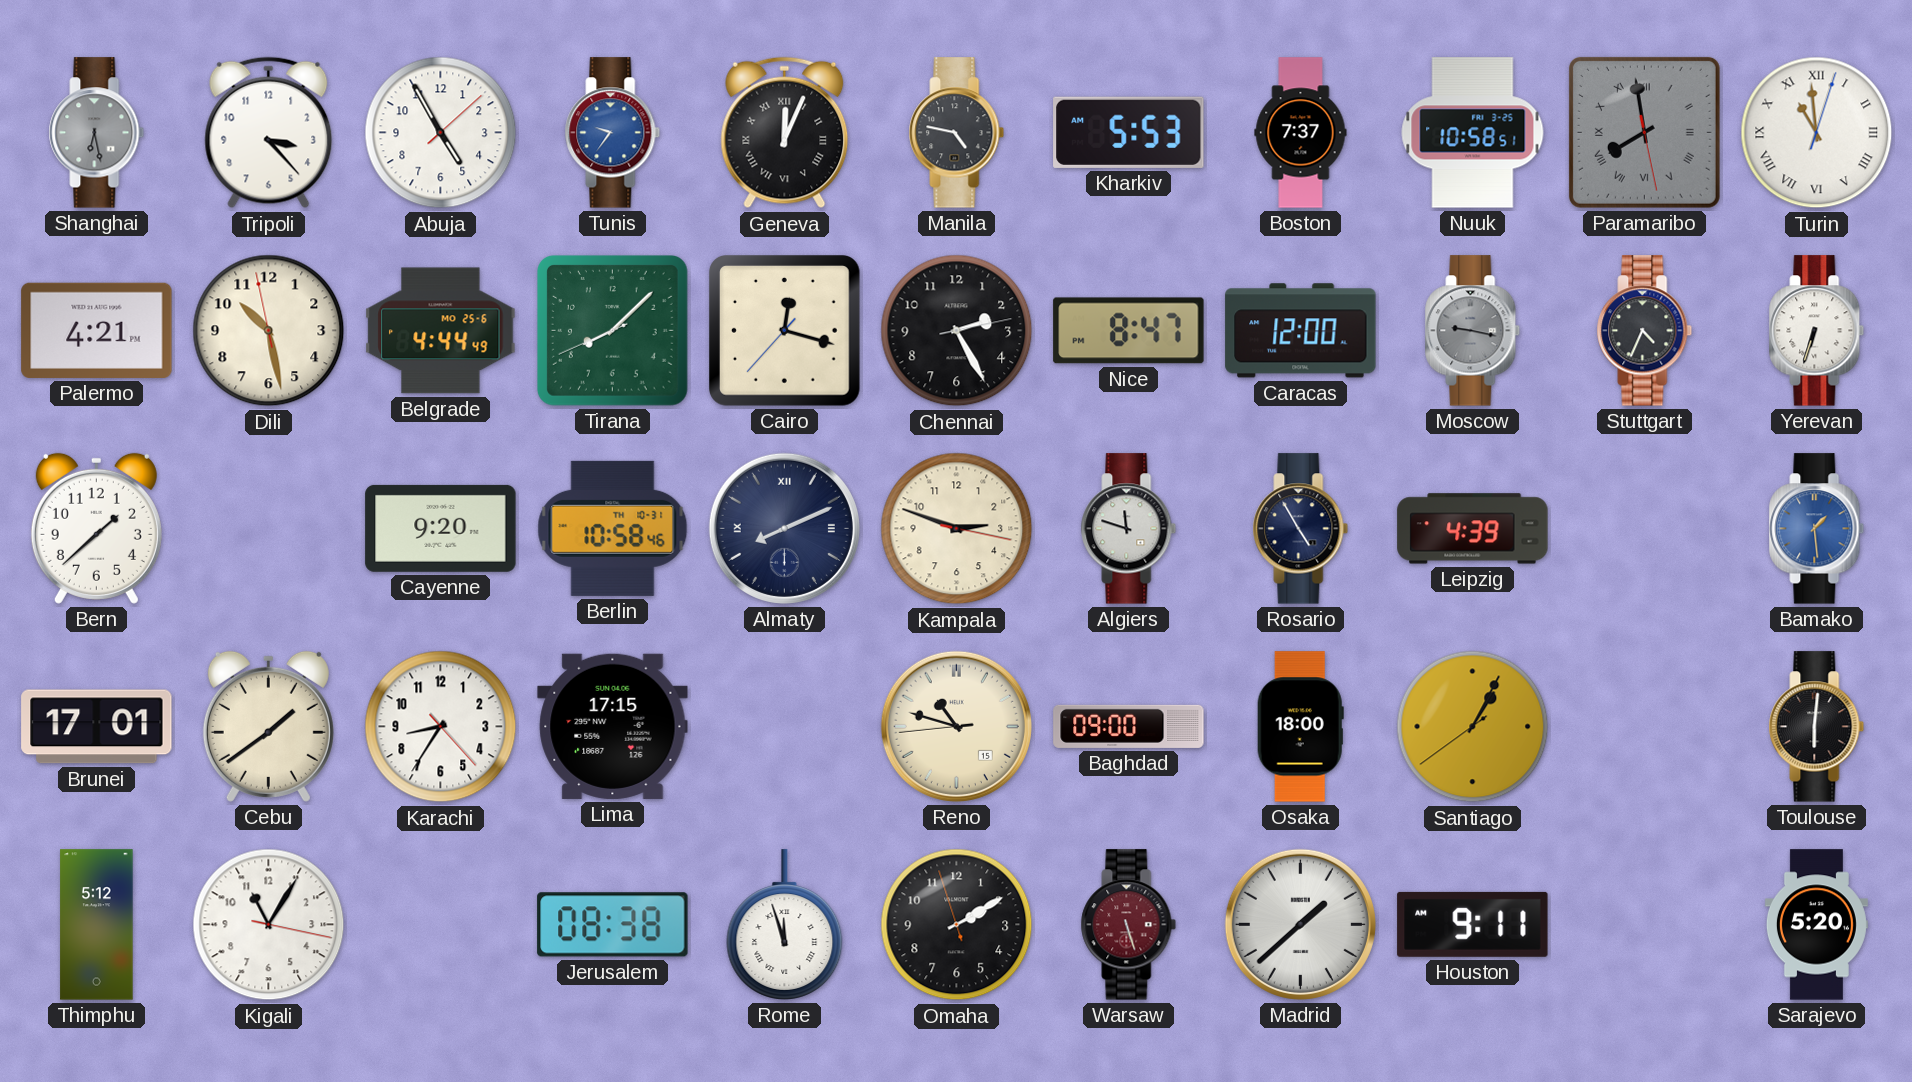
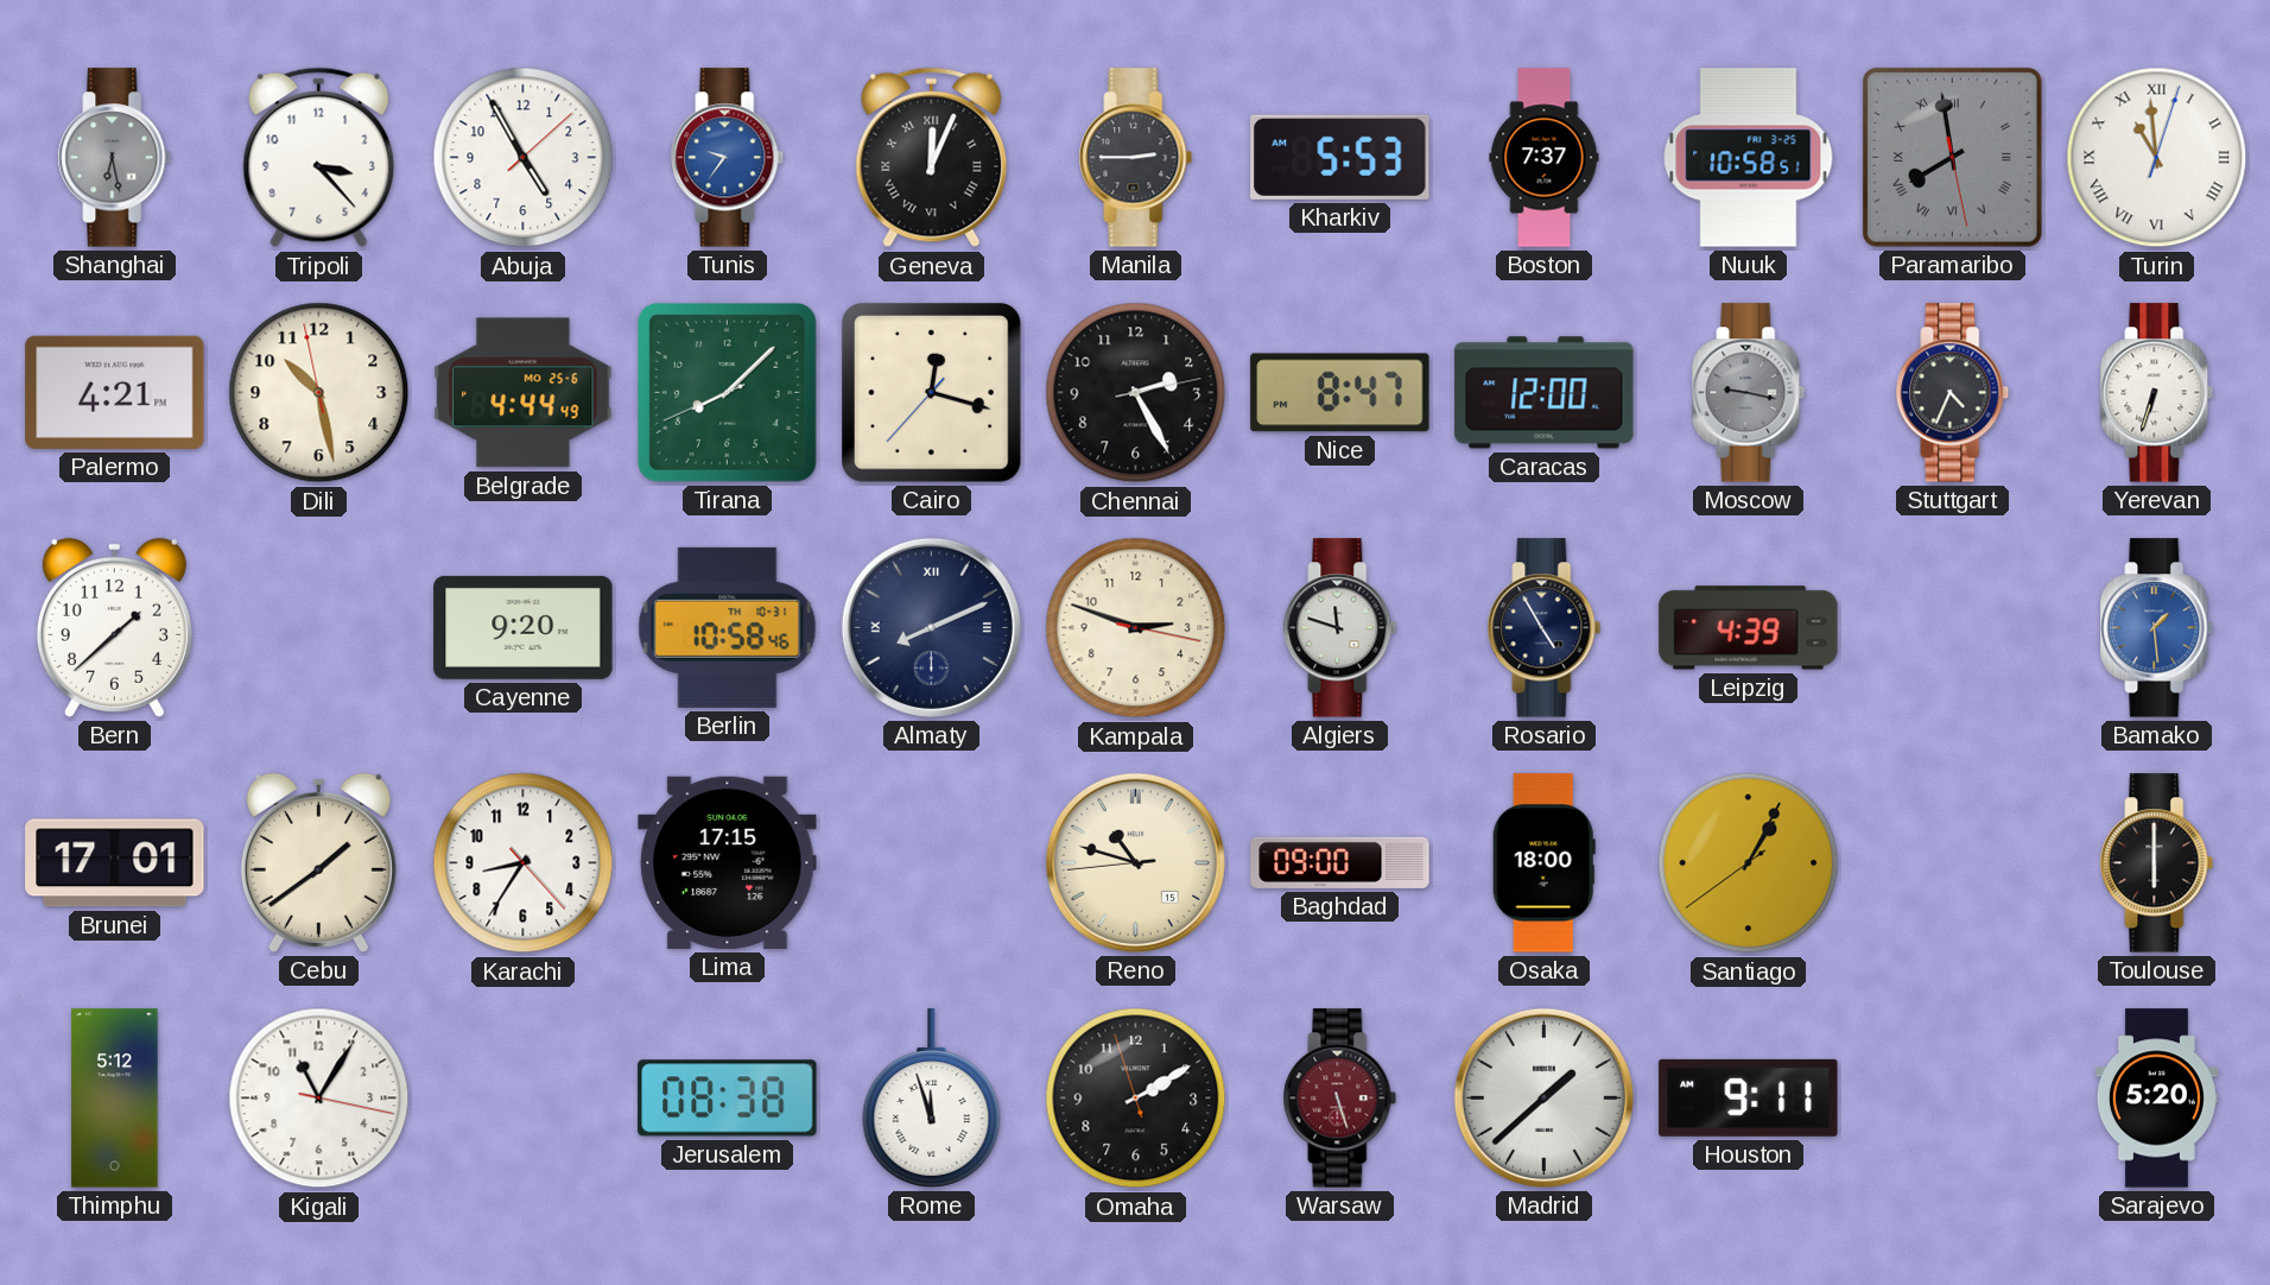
Manila: 4:47 -> 2:45
Toulouse: 6:01 -> 6:00
